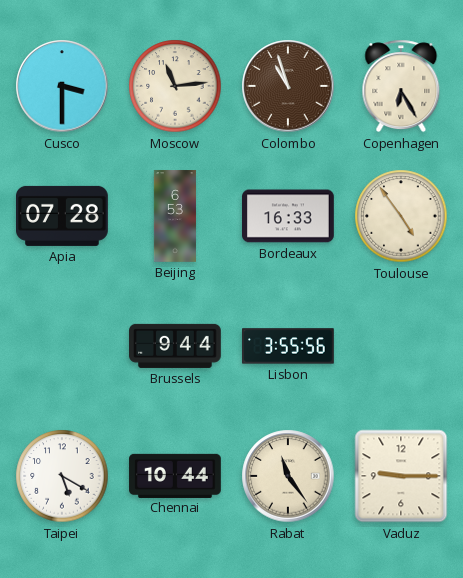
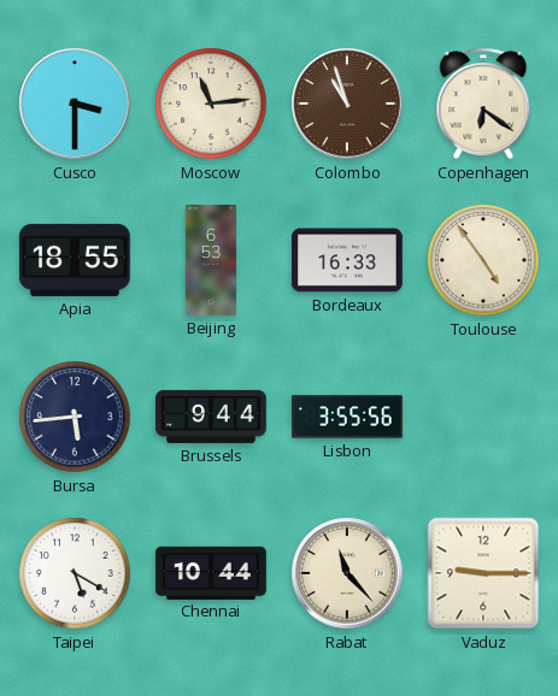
Copenhagen: 6:25 -> 6:21
Apia: 07:28 -> 18:55
Bursa: none -> 5:44
Rabat: 11:24 -> 11:23
